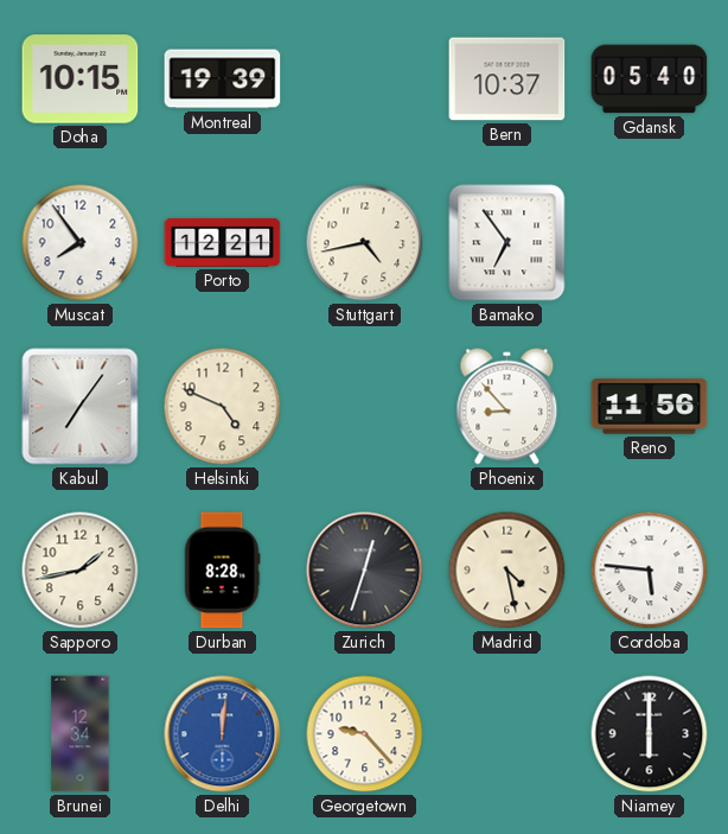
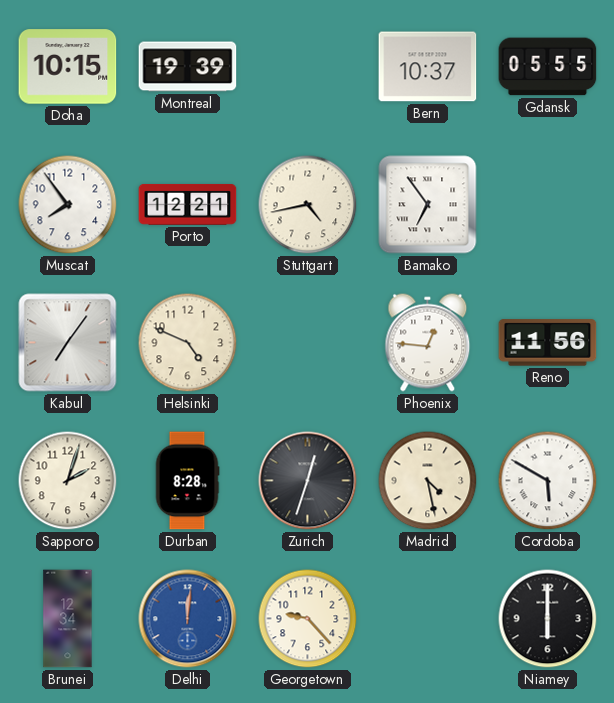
Gdansk: 05:40 -> 05:55
Phoenix: 8:53 -> 12:46
Sapporo: 1:43 -> 2:03
Cordoba: 5:46 -> 5:50
